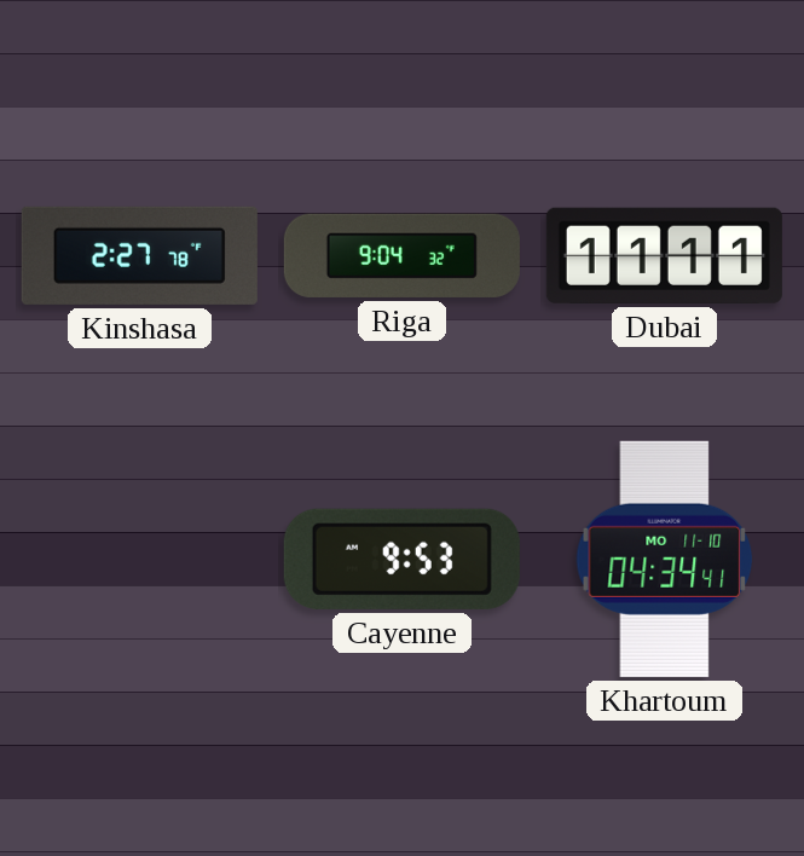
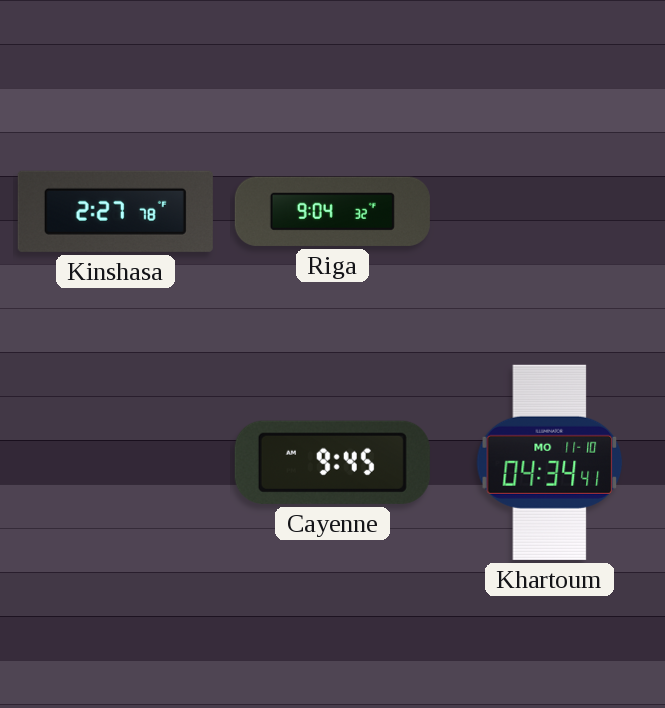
Dubai: 11:11 -> none
Cayenne: 9:53 -> 9:45
